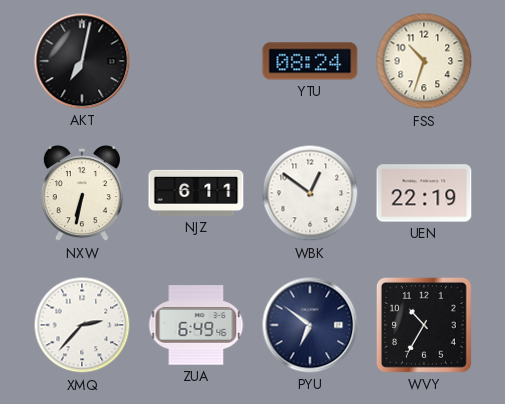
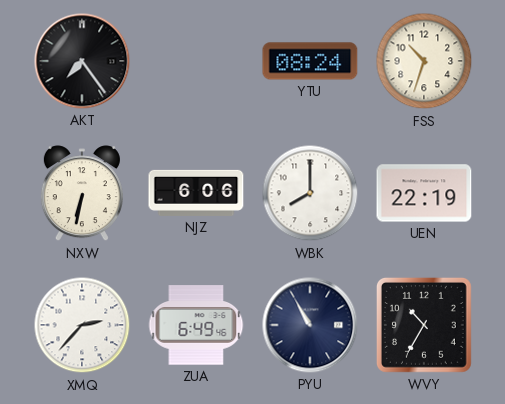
AKT: 7:02 -> 7:24
NJZ: 6:11 -> 6:06
WBK: 12:51 -> 8:00
PYU: 6:51 -> 10:55
